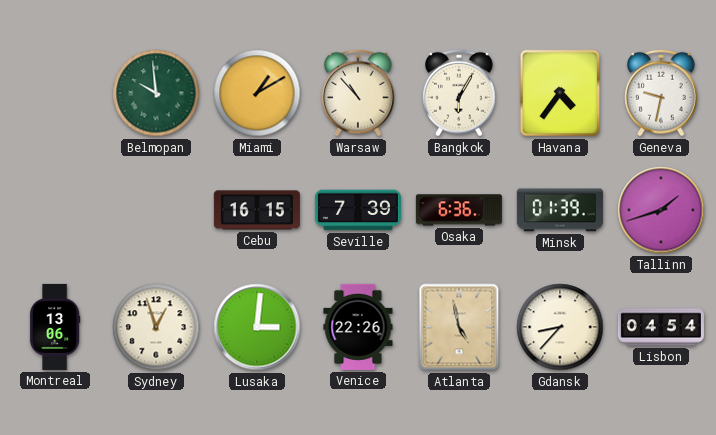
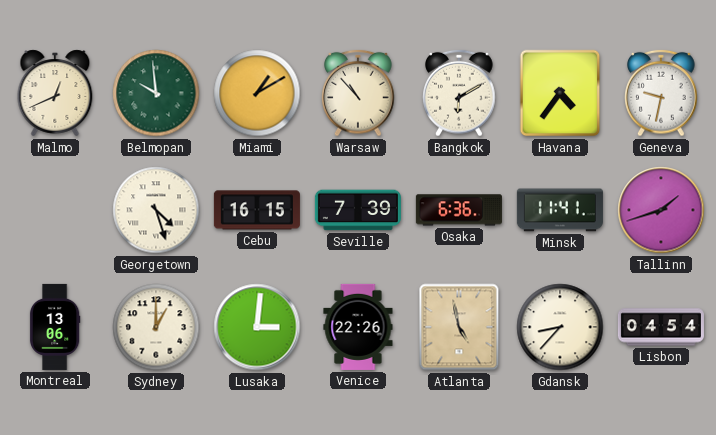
Malmo: none -> 12:41
Bangkok: 6:05 -> 6:10
Georgetown: none -> 4:27
Minsk: 01:39 -> 11:41
Sydney: 12:57 -> 1:00
